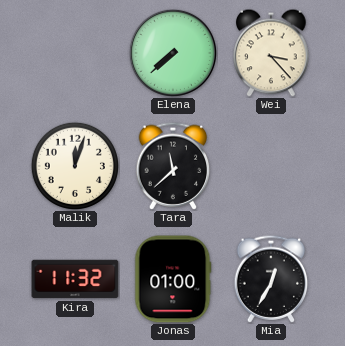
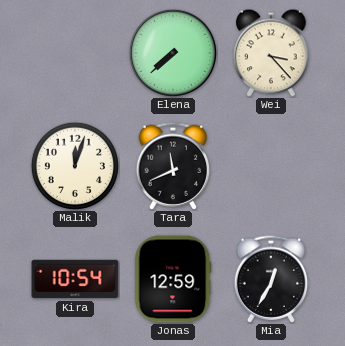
Tara: 11:38 -> 11:41
Kira: 11:32 -> 10:54
Jonas: 01:00 -> 12:59
